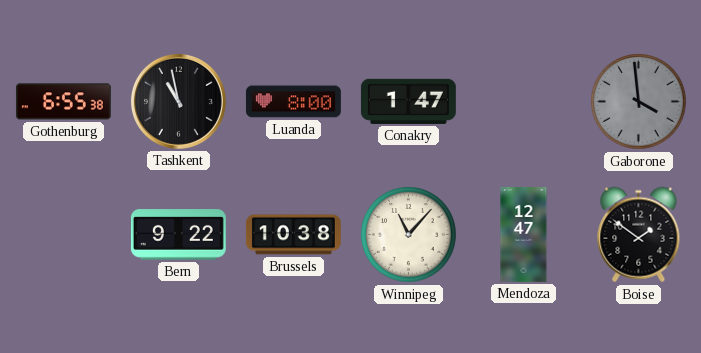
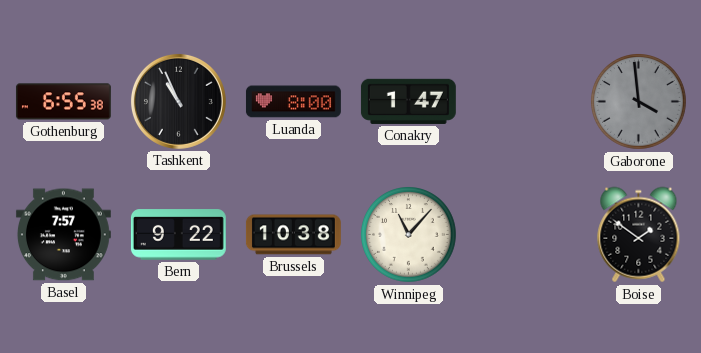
Tashkent: 10:58 -> 10:56
Basel: none -> 7:57
Mendoza: 12:47 -> none
